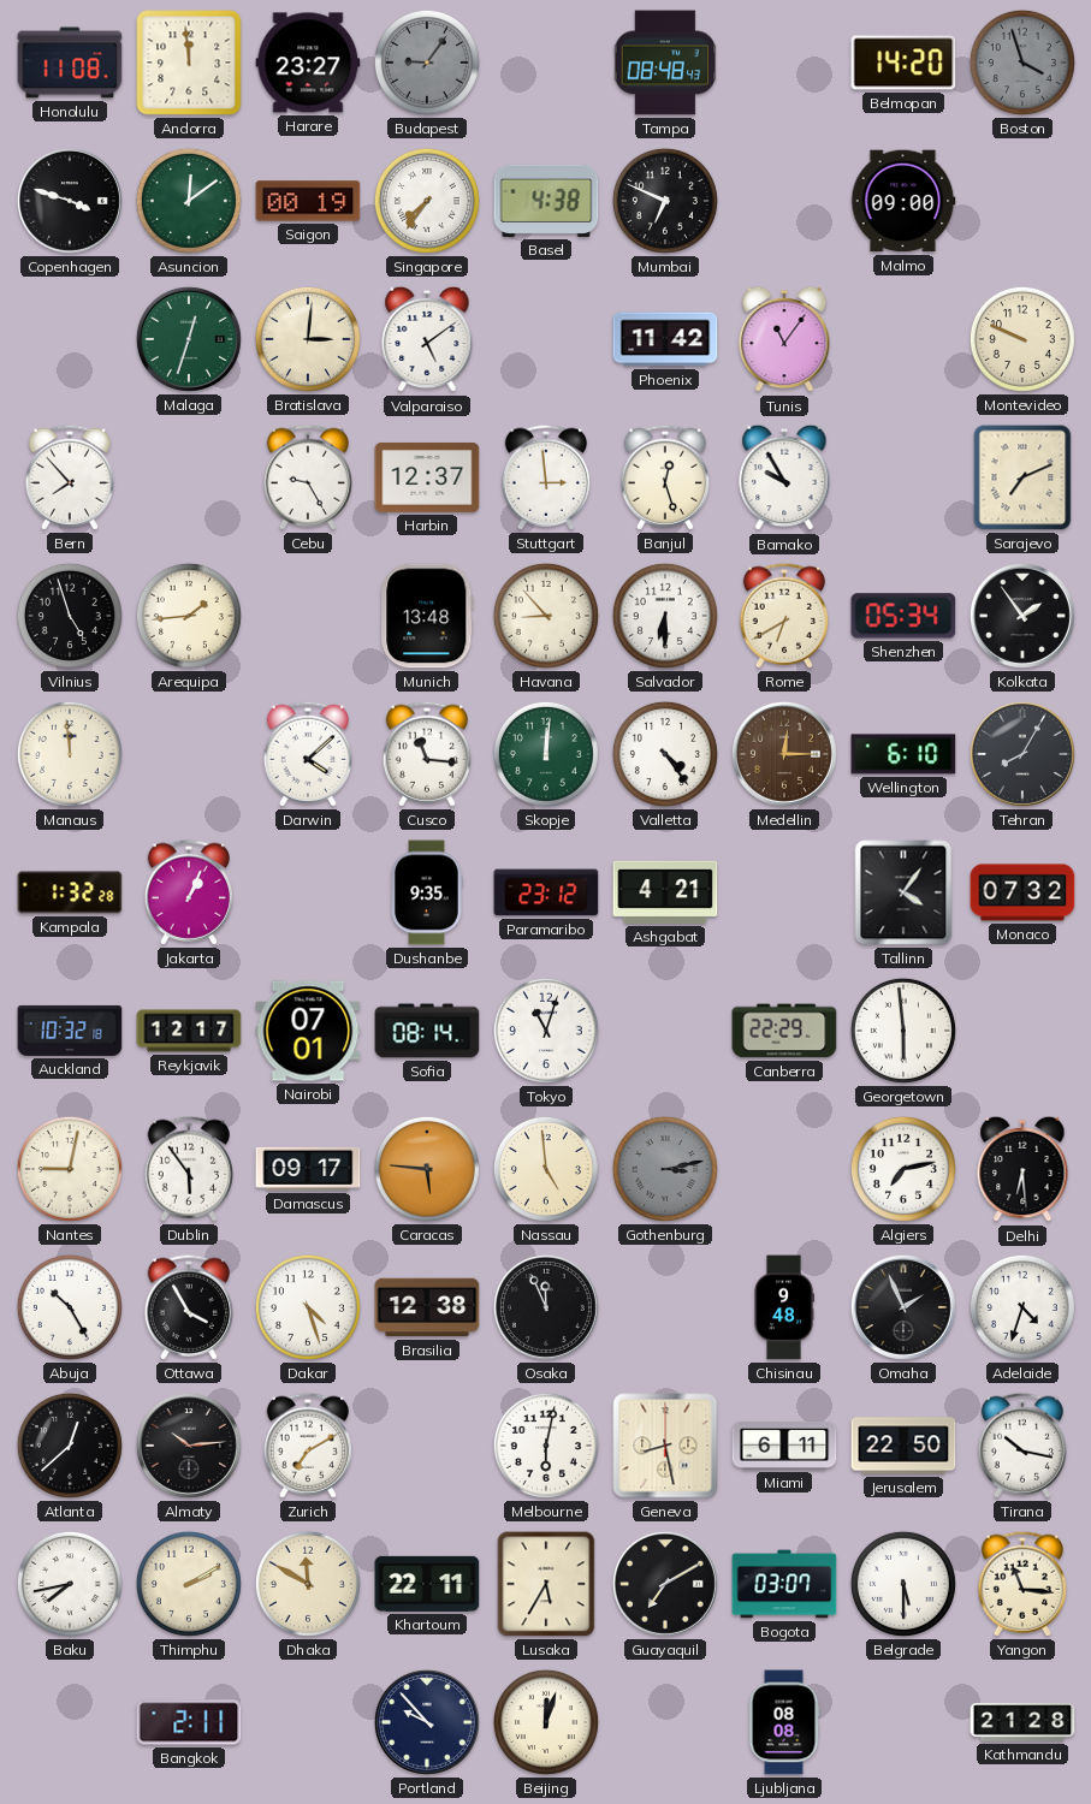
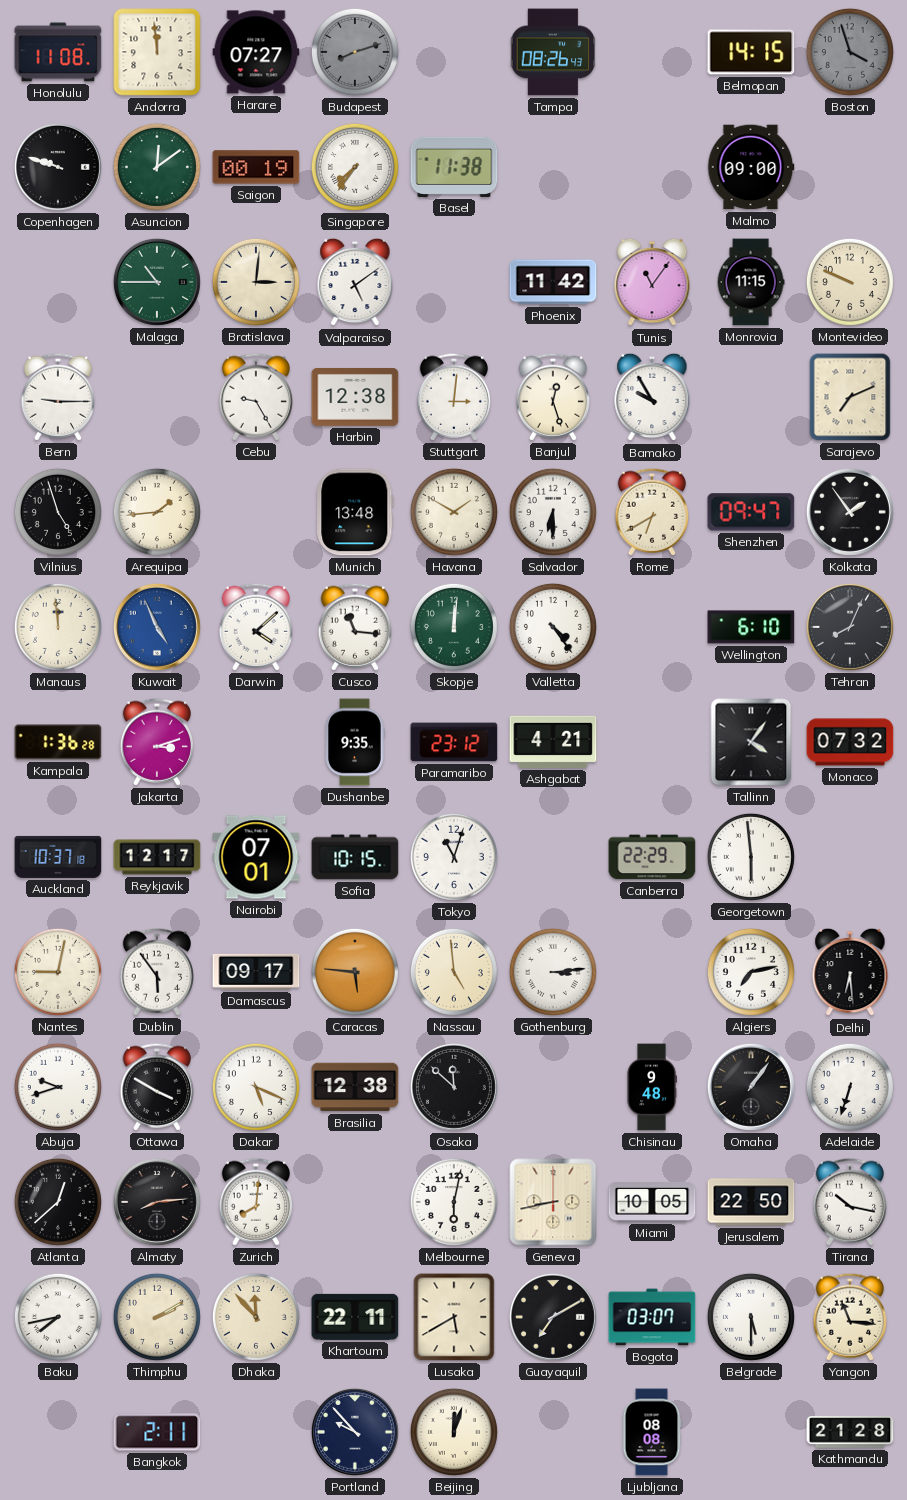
Harare: 23:27 -> 07:27
Budapest: 9:06 -> 8:12
Tampa: 08:48 -> 08:26
Belmopan: 14:20 -> 14:15
Copenhagen: 3:48 -> 9:48
Basel: 4:38 -> 11:38
Mumbai: 6:49 -> none
Malaga: 12:33 -> 10:45
Monrovia: none -> 11:15
Bern: 7:53 -> 9:15
Harbin: 12:37 -> 12:38
Stuttgart: 2:59 -> 3:01
Havana: 8:53 -> 1:50
Shenzhen: 05:34 -> 09:47
Kuwait: none -> 4:56
Medellin: 12:15 -> none
Tehran: 8:05 -> 8:04
Kampala: 1:32 -> 1:36
Jakarta: 1:04 -> 3:12
Auckland: 10:32 -> 10:37
Sofia: 08:14 -> 10:15
Gothenburg: 3:13 -> 3:14
Gothenburg dial: grey -> white
Abuja: 10:25 -> 9:42
Ottawa: 3:55 -> 3:50
Dakar: 4:27 -> 5:19
Osaka: 11:56 -> 11:52
Omaha: 1:56 -> 1:06
Adelaide: 4:33 -> 6:33
Almaty: 10:14 -> 8:14
Zurich: 7:10 -> 8:01
Geneva: 8:28 -> 8:43
Miami: 6:11 -> 10:05
Dhaka: 11:50 -> 11:53
Lusaka: 5:35 -> 5:40
